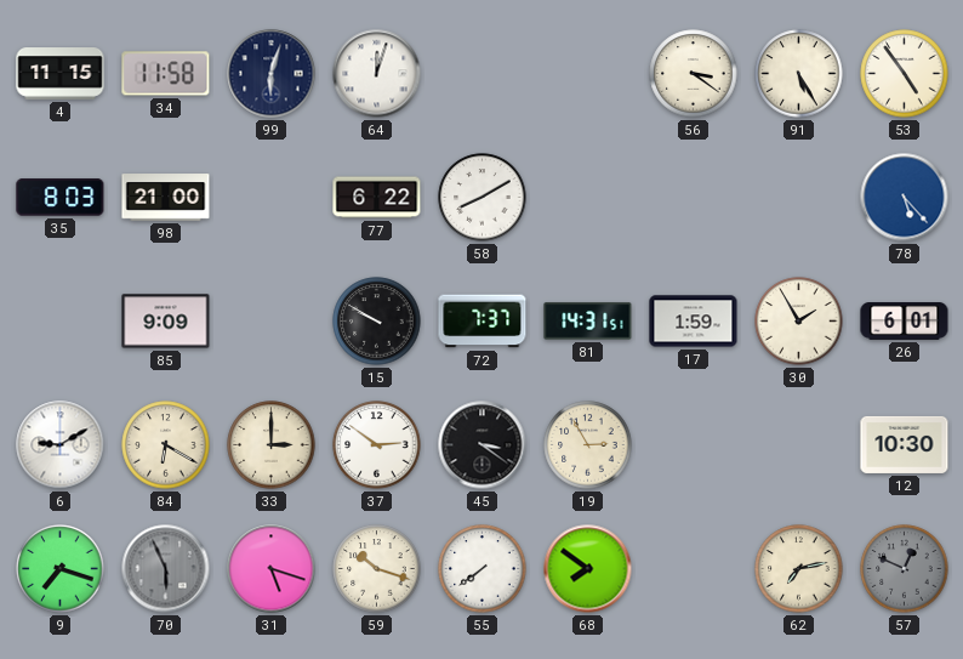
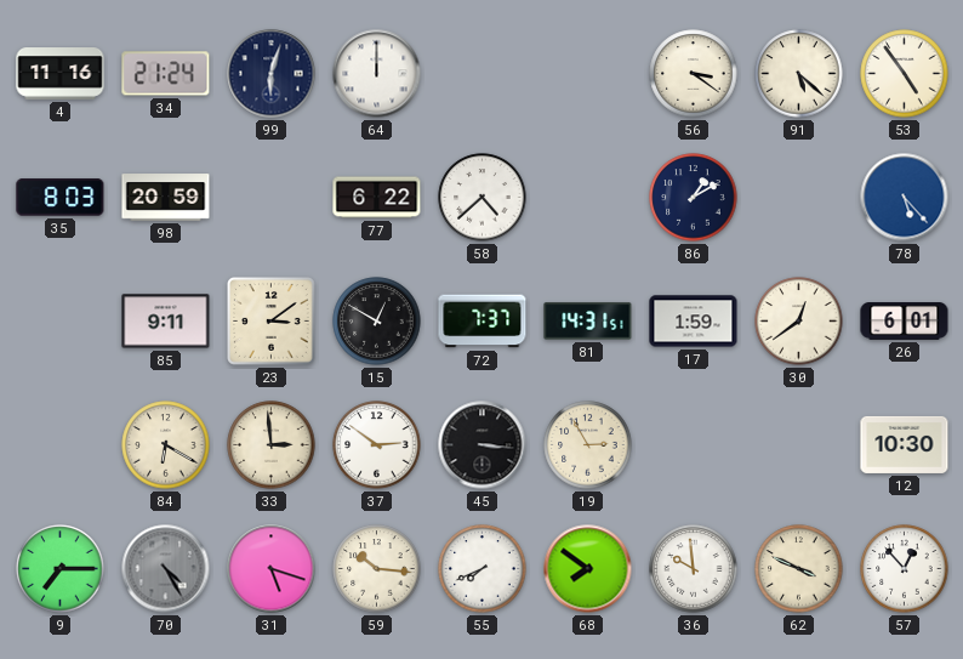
4: 11:15 -> 11:16
34: 11:58 -> 21:24
64: 12:03 -> 12:00
91: 5:25 -> 5:22
98: 21:00 -> 20:59
58: 8:10 -> 4:38
86: none -> 1:10
85: 9:09 -> 9:11
23: none -> 3:09
15: 9:50 -> 12:50
30: 1:55 -> 12:39
6: 9:10 -> none
33: 3:00 -> 2:59
45: 3:21 -> 3:16
9: 7:18 -> 7:15
70: 5:56 -> 4:25
59: 10:18 -> 10:16
55: 7:39 -> 7:41
36: none -> 9:59
62: 7:13 -> 3:49
57: 12:49 -> 12:53
57 dial: grey -> white
